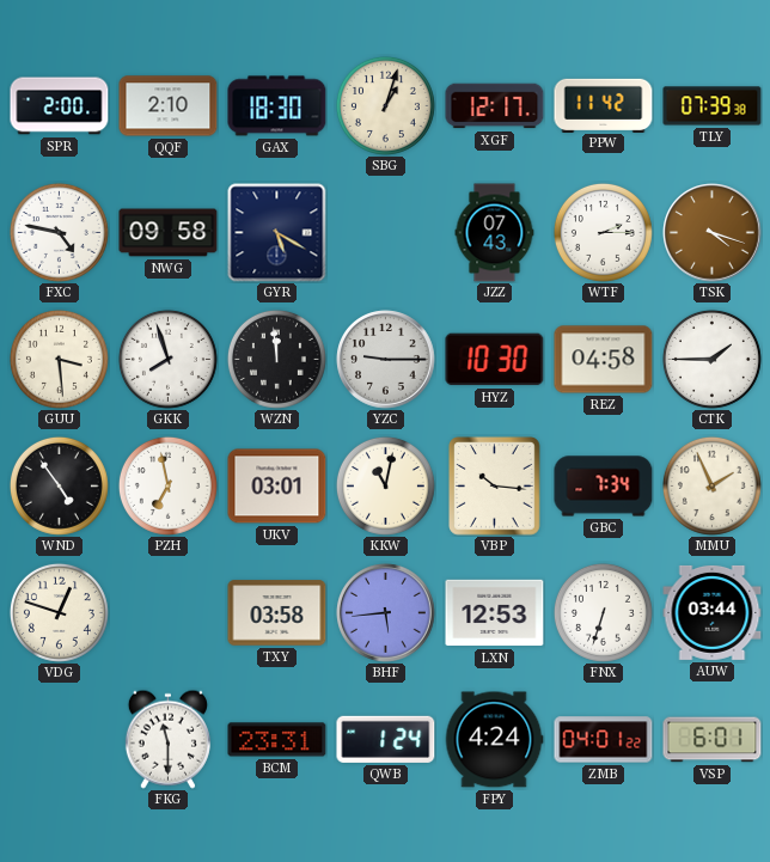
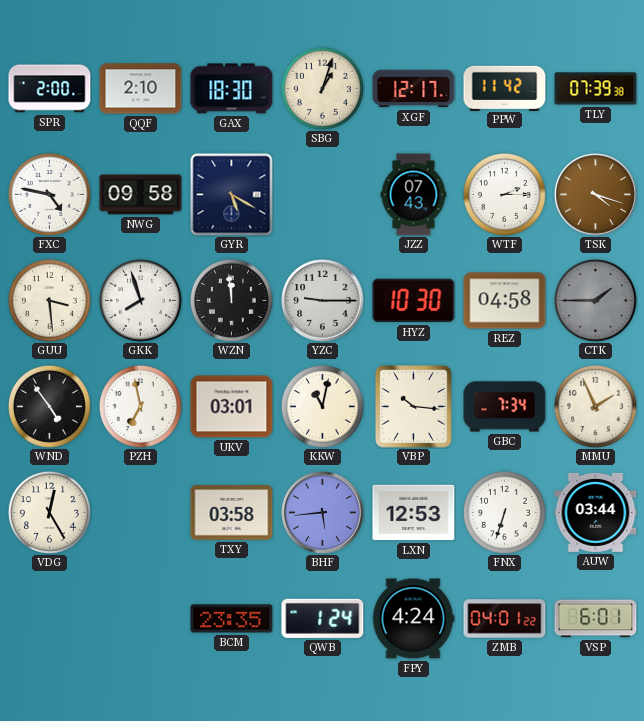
CTK dial: white -> grey
VDG: 12:48 -> 12:25
FKG: 11:30 -> none
BCM: 23:31 -> 23:35
